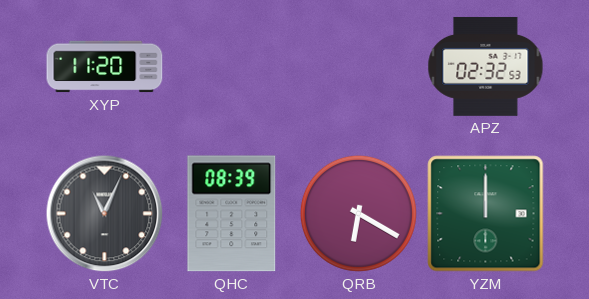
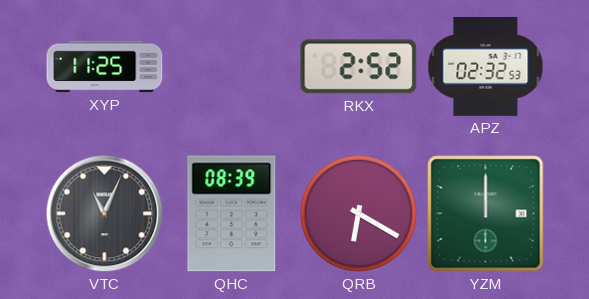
XYP: 11:20 -> 11:25
RKX: none -> 2:52
